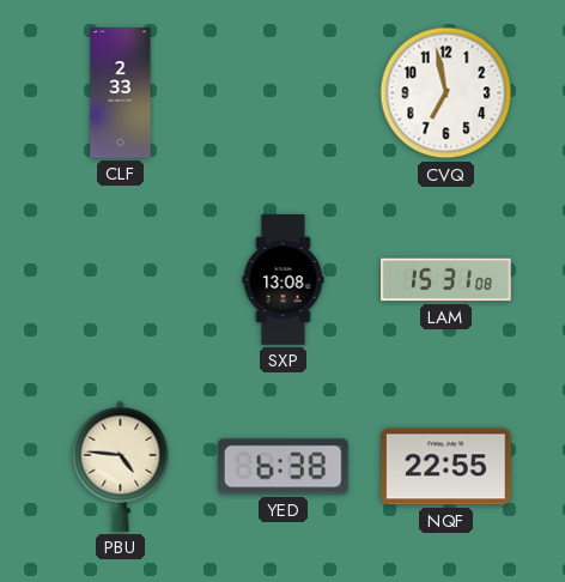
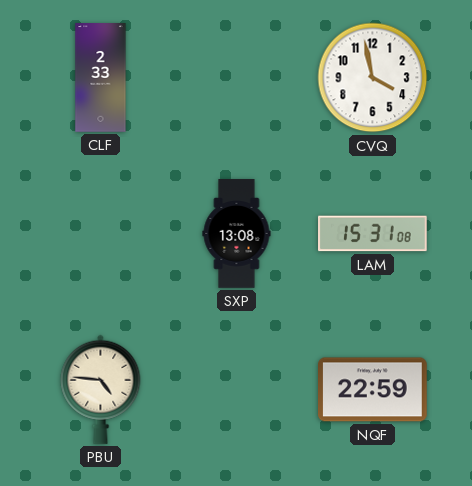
CVQ: 6:58 -> 3:58
YED: 6:38 -> none
NQF: 22:55 -> 22:59
